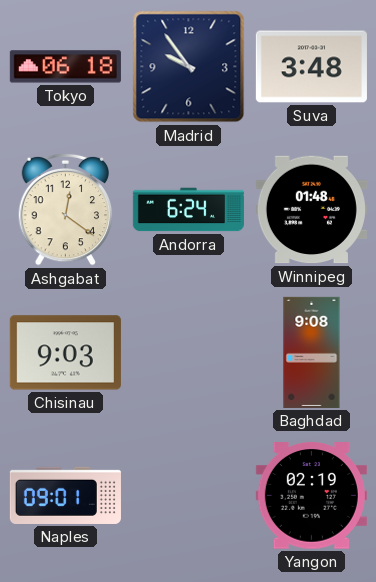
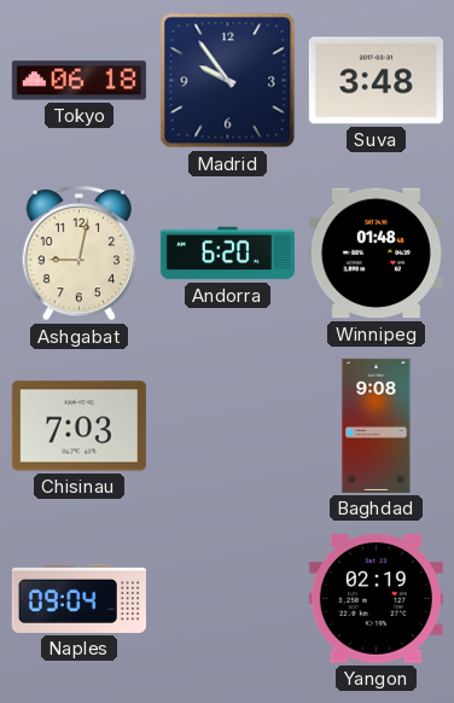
Ashgabat: 12:21 -> 9:02
Andorra: 6:24 -> 6:20
Chisinau: 9:03 -> 7:03
Naples: 09:01 -> 09:04
